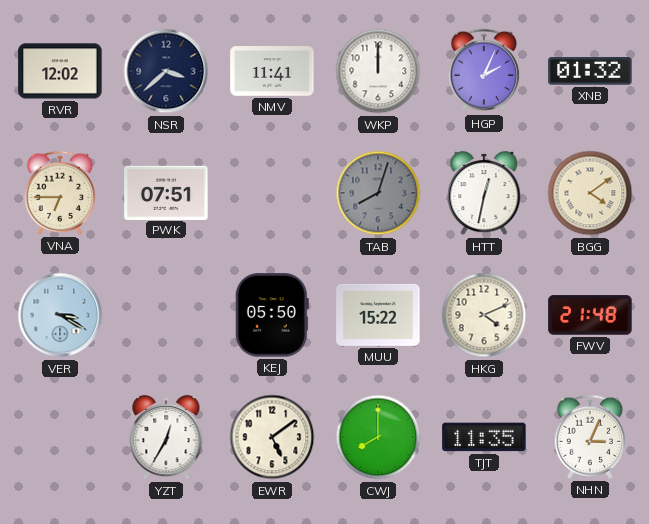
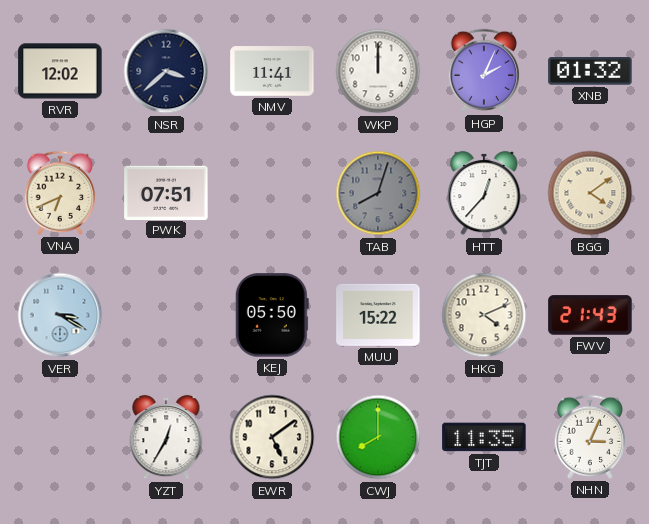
VNA: 6:45 -> 6:41
HTT: 12:32 -> 12:37
FWV: 21:48 -> 21:43
